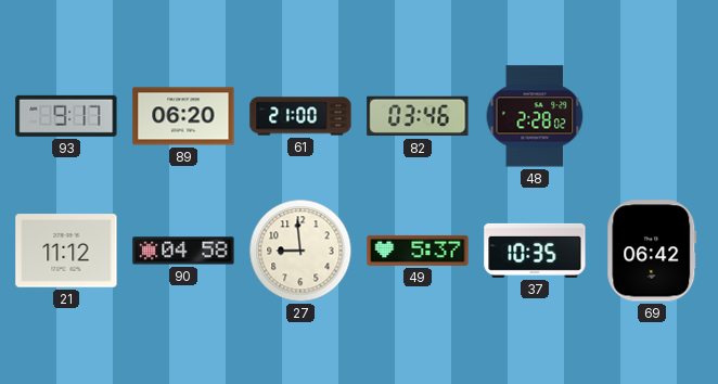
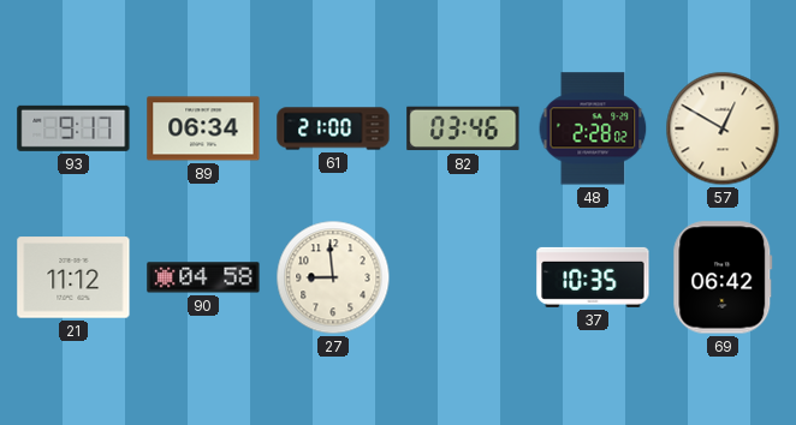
89: 06:20 -> 06:34
57: none -> 12:50
49: 5:37 -> none
